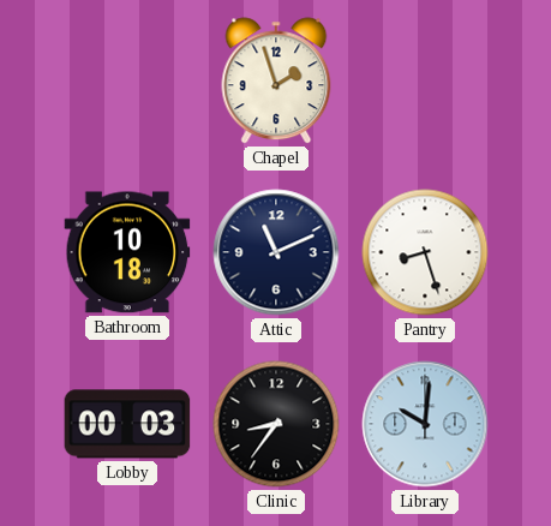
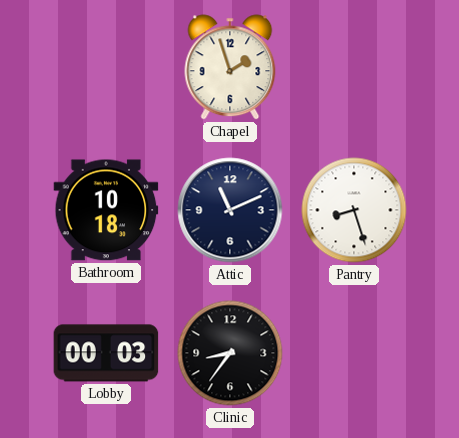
Library: 10:01 -> none
